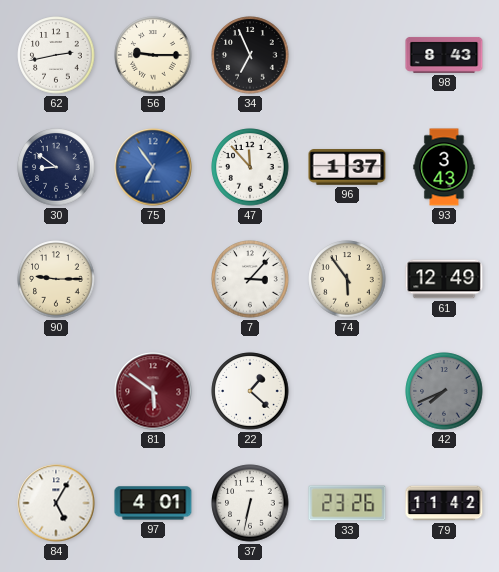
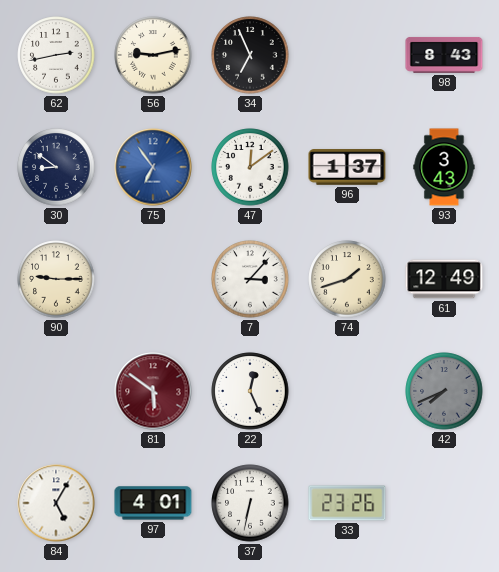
56: 9:15 -> 9:13
47: 11:53 -> 12:09
74: 5:54 -> 1:42
22: 1:22 -> 12:26
79: 11:42 -> none
